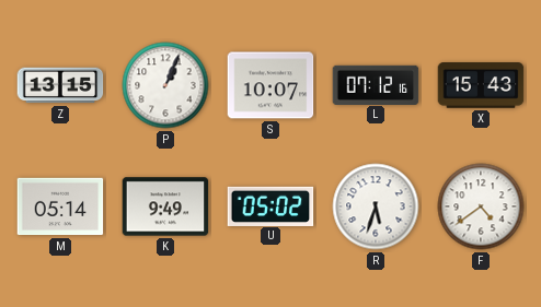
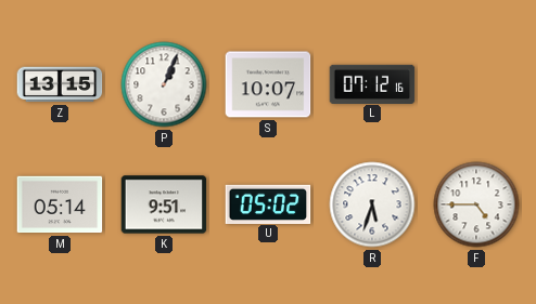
X: 15:43 -> none
K: 9:49 -> 9:51
F: 4:39 -> 4:45
